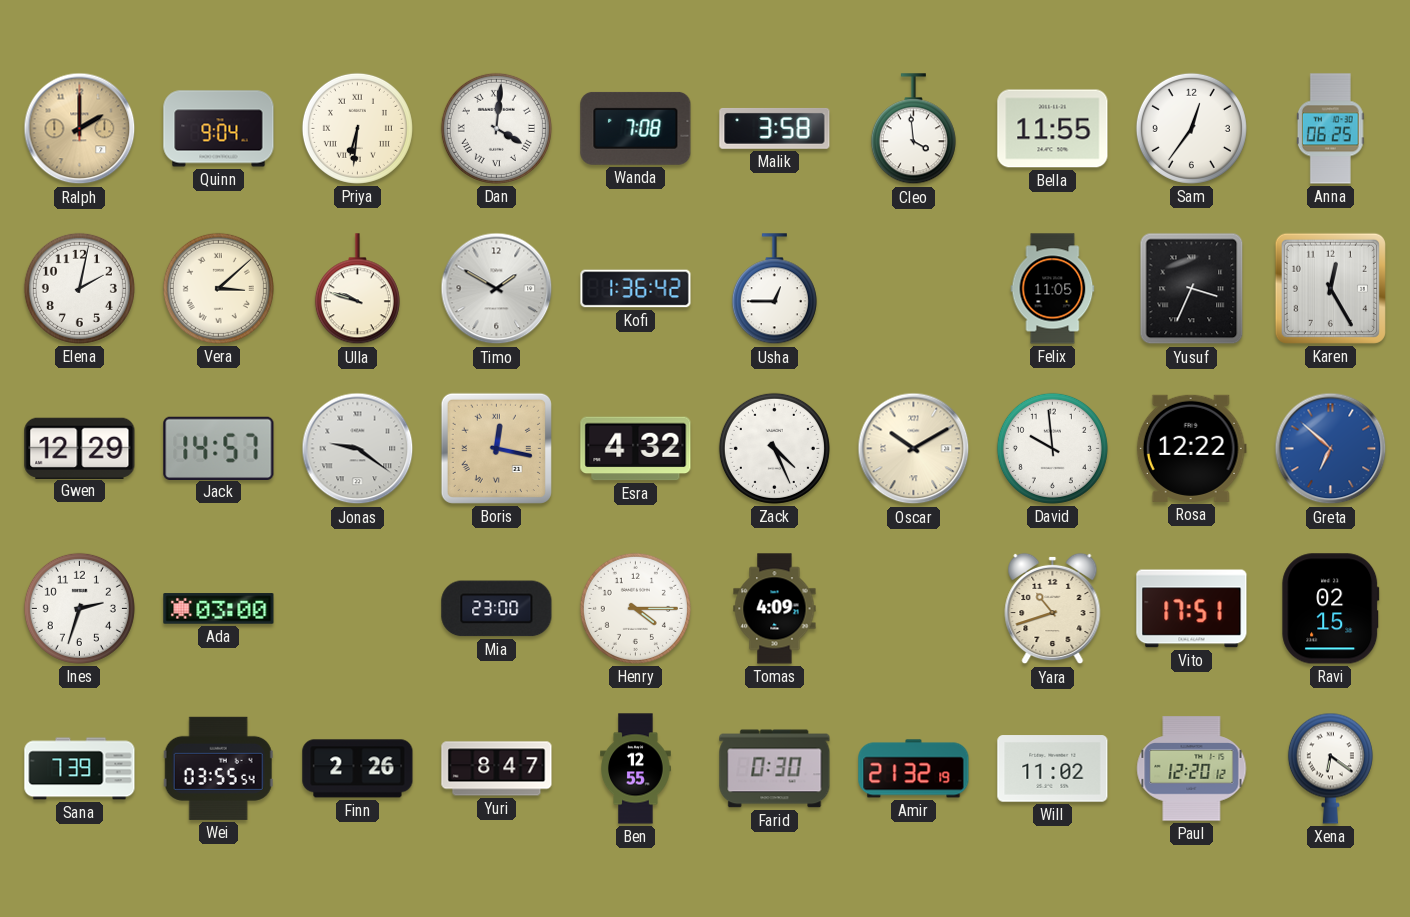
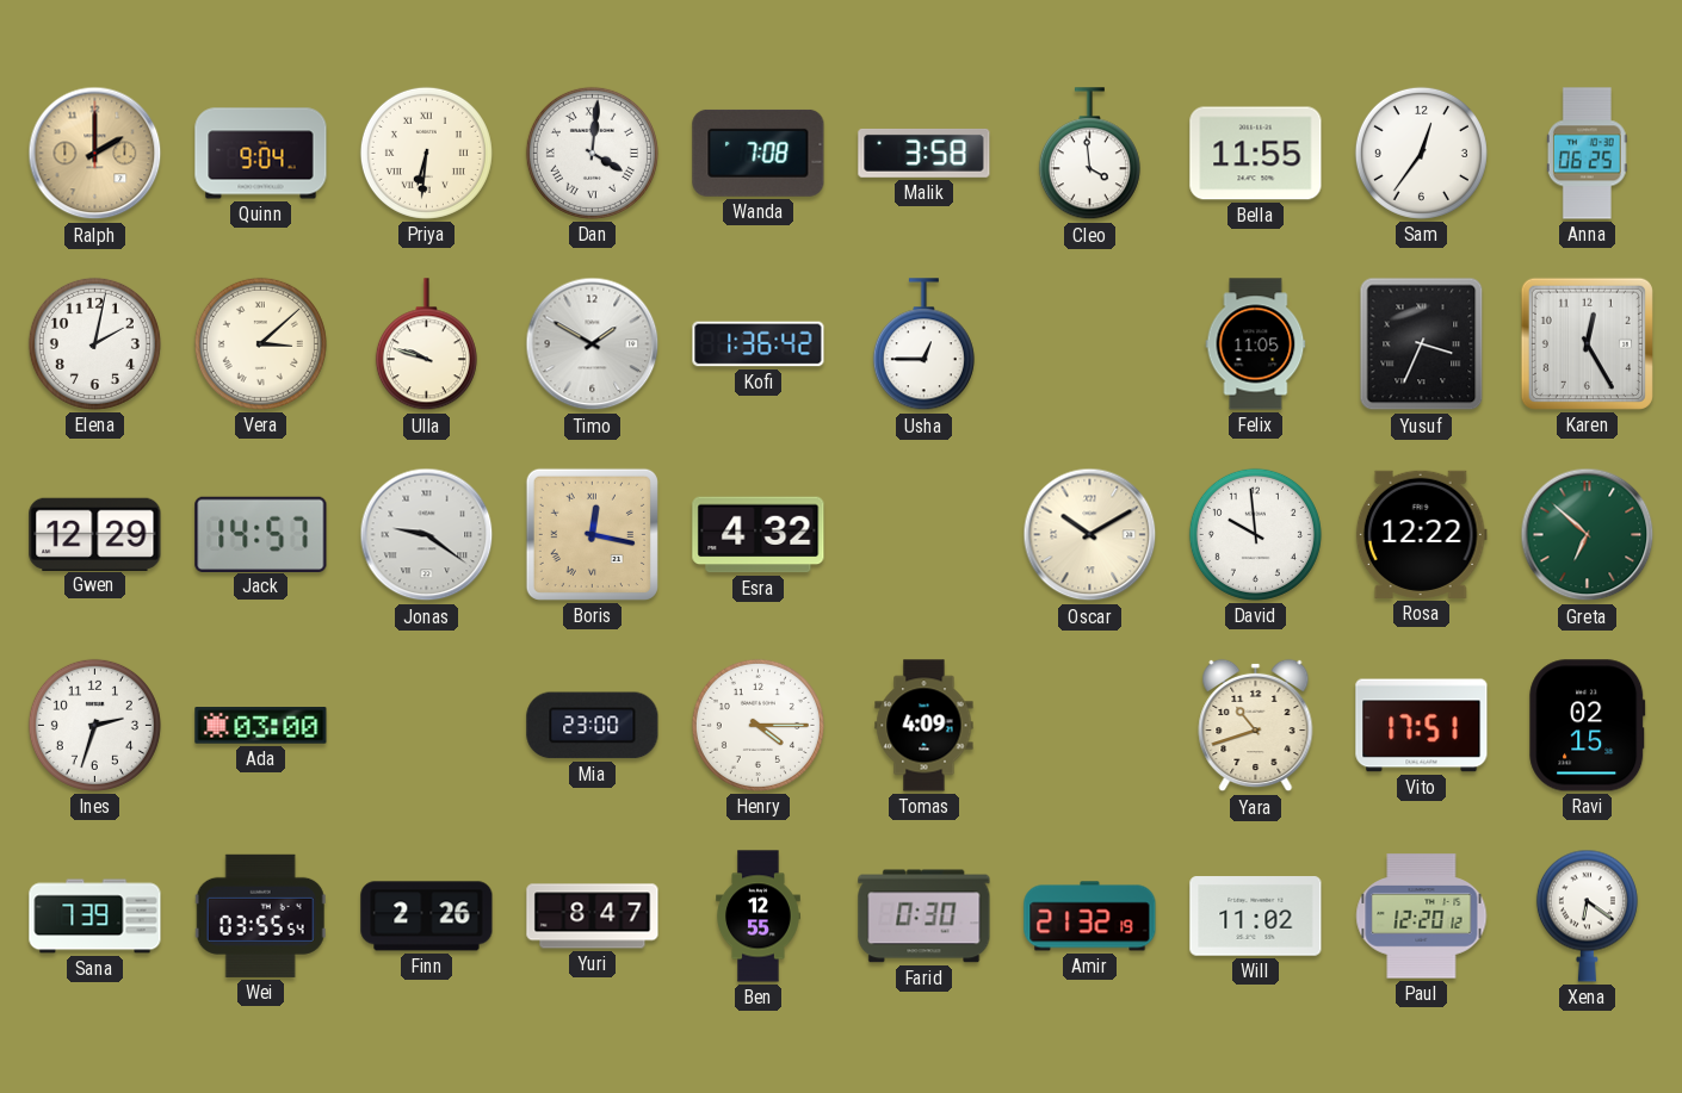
Zack: 4:26 -> none
Greta dial: blue -> green
